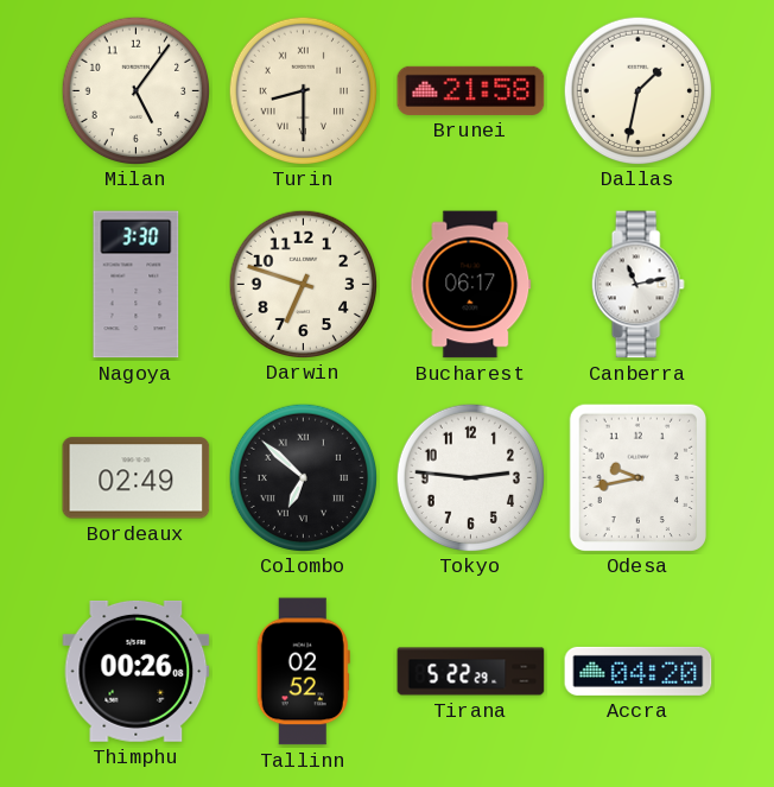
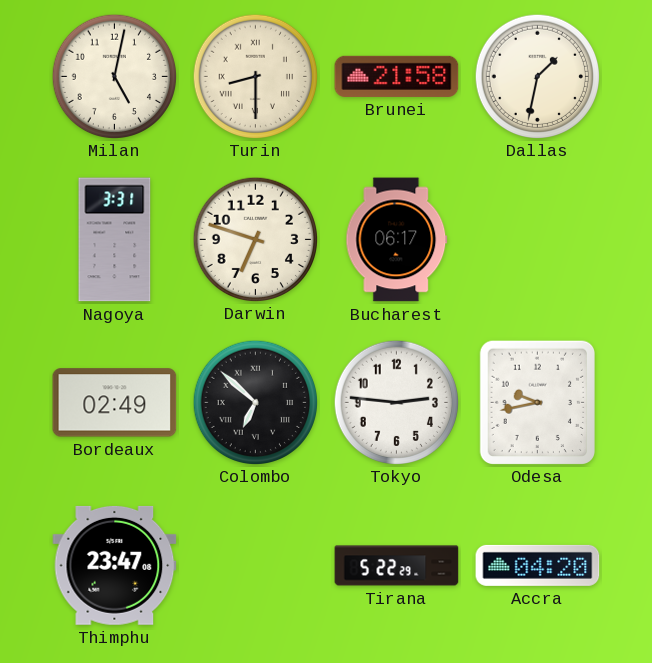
Milan: 5:06 -> 5:02
Nagoya: 3:30 -> 3:31
Canberra: 11:13 -> none
Thimphu: 00:26 -> 23:47
Tallinn: 02:52 -> none
